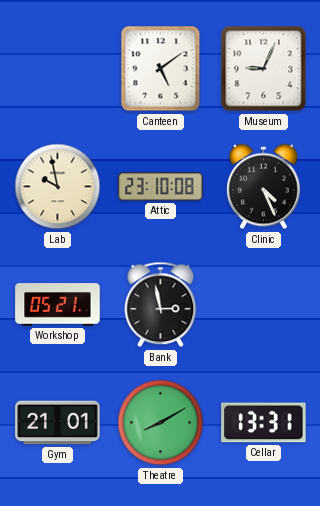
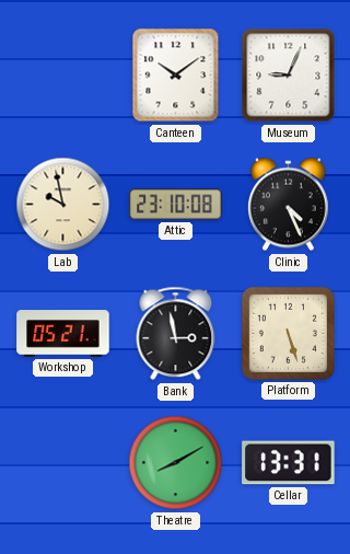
Canteen: 5:09 -> 10:09
Platform: none -> 5:27
Gym: 21:01 -> none
